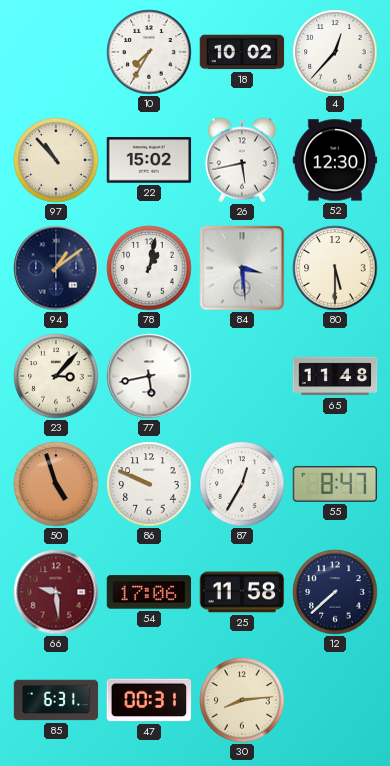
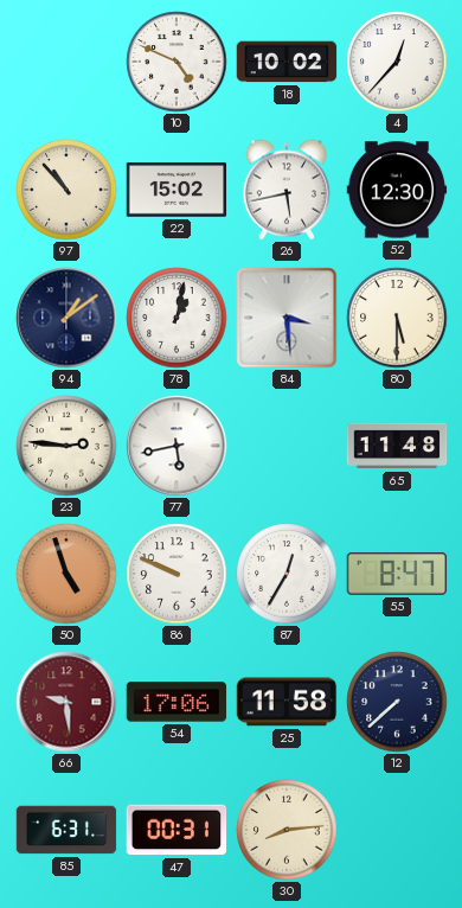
10: 7:35 -> 4:49
23: 3:07 -> 2:46
